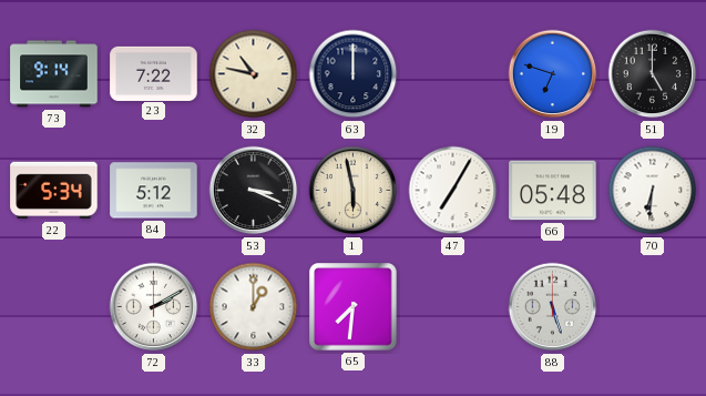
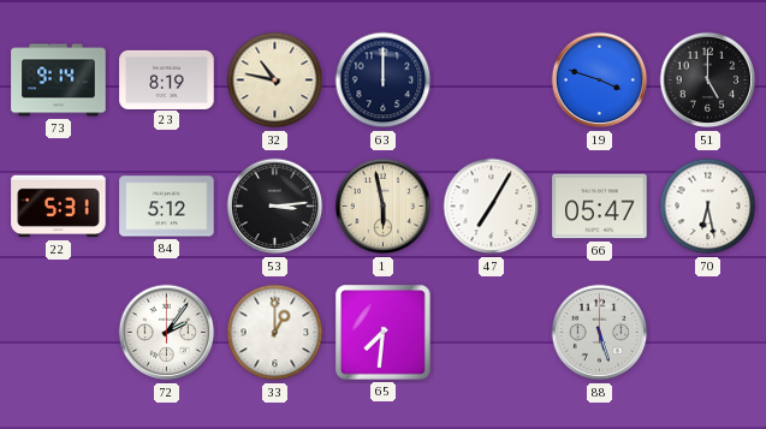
23: 7:22 -> 8:19
19: 6:48 -> 3:48
22: 5:34 -> 5:31
53: 3:19 -> 3:14
66: 05:48 -> 05:47
70: 6:31 -> 6:28
72: 2:10 -> 2:06
